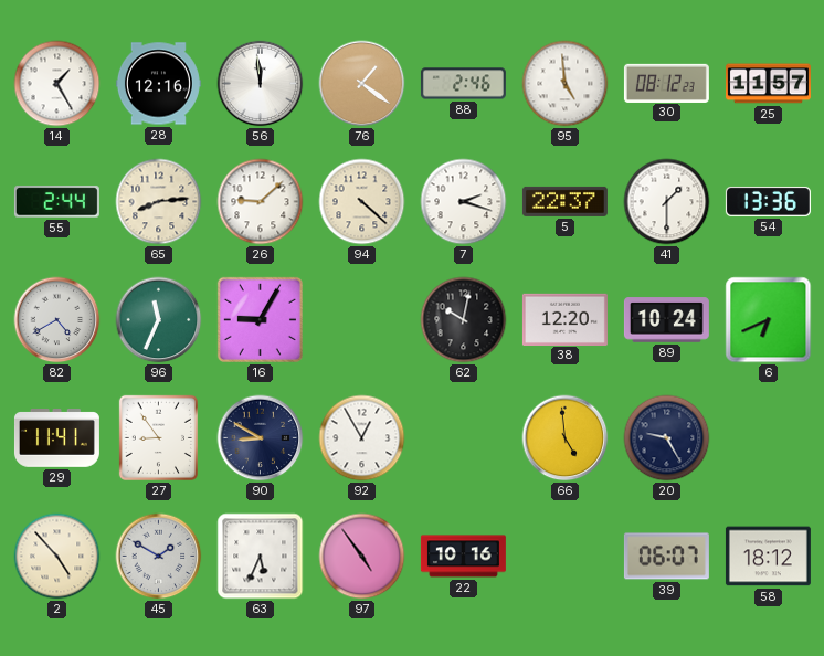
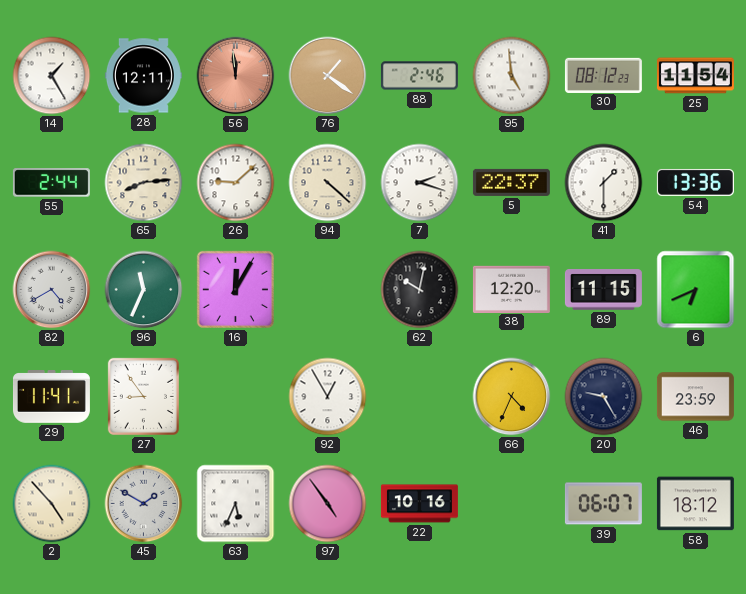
28: 12:16 -> 12:11
56 dial: white -> salmon
25: 11:57 -> 11:54
16: 9:05 -> 12:05
89: 10:24 -> 11:15
90: 8:50 -> none
66: 4:59 -> 4:34
46: none -> 23:59
